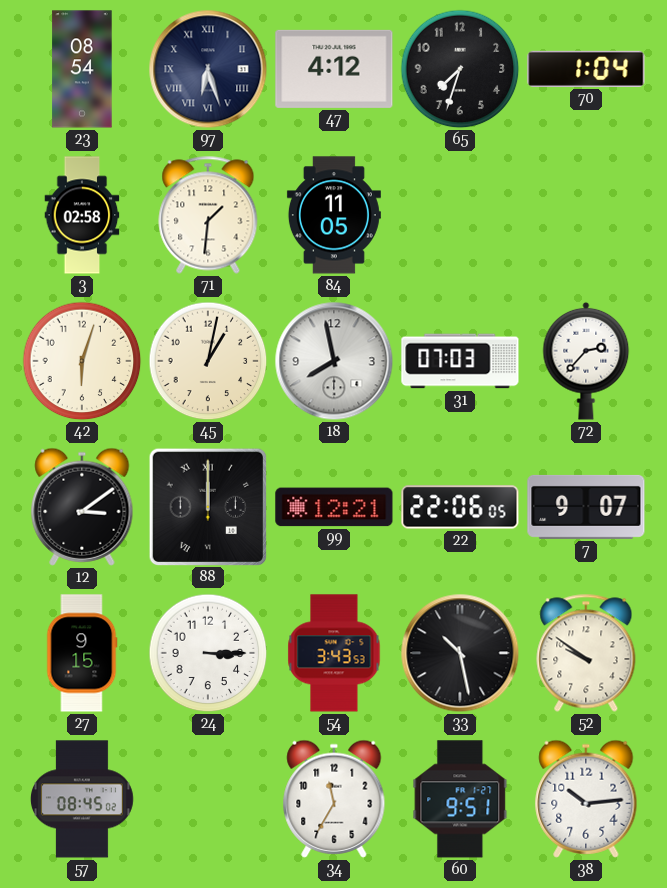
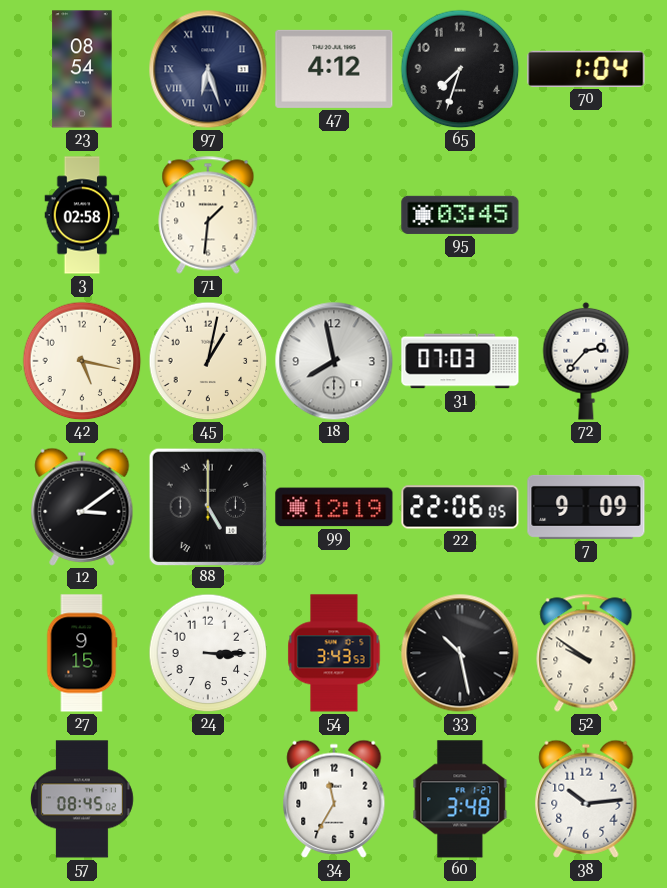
84: 11:05 -> none
95: none -> 03:45
42: 6:03 -> 5:17
88: 12:00 -> 5:00
99: 12:21 -> 12:19
7: 9:07 -> 9:09
60: 9:51 -> 3:48
